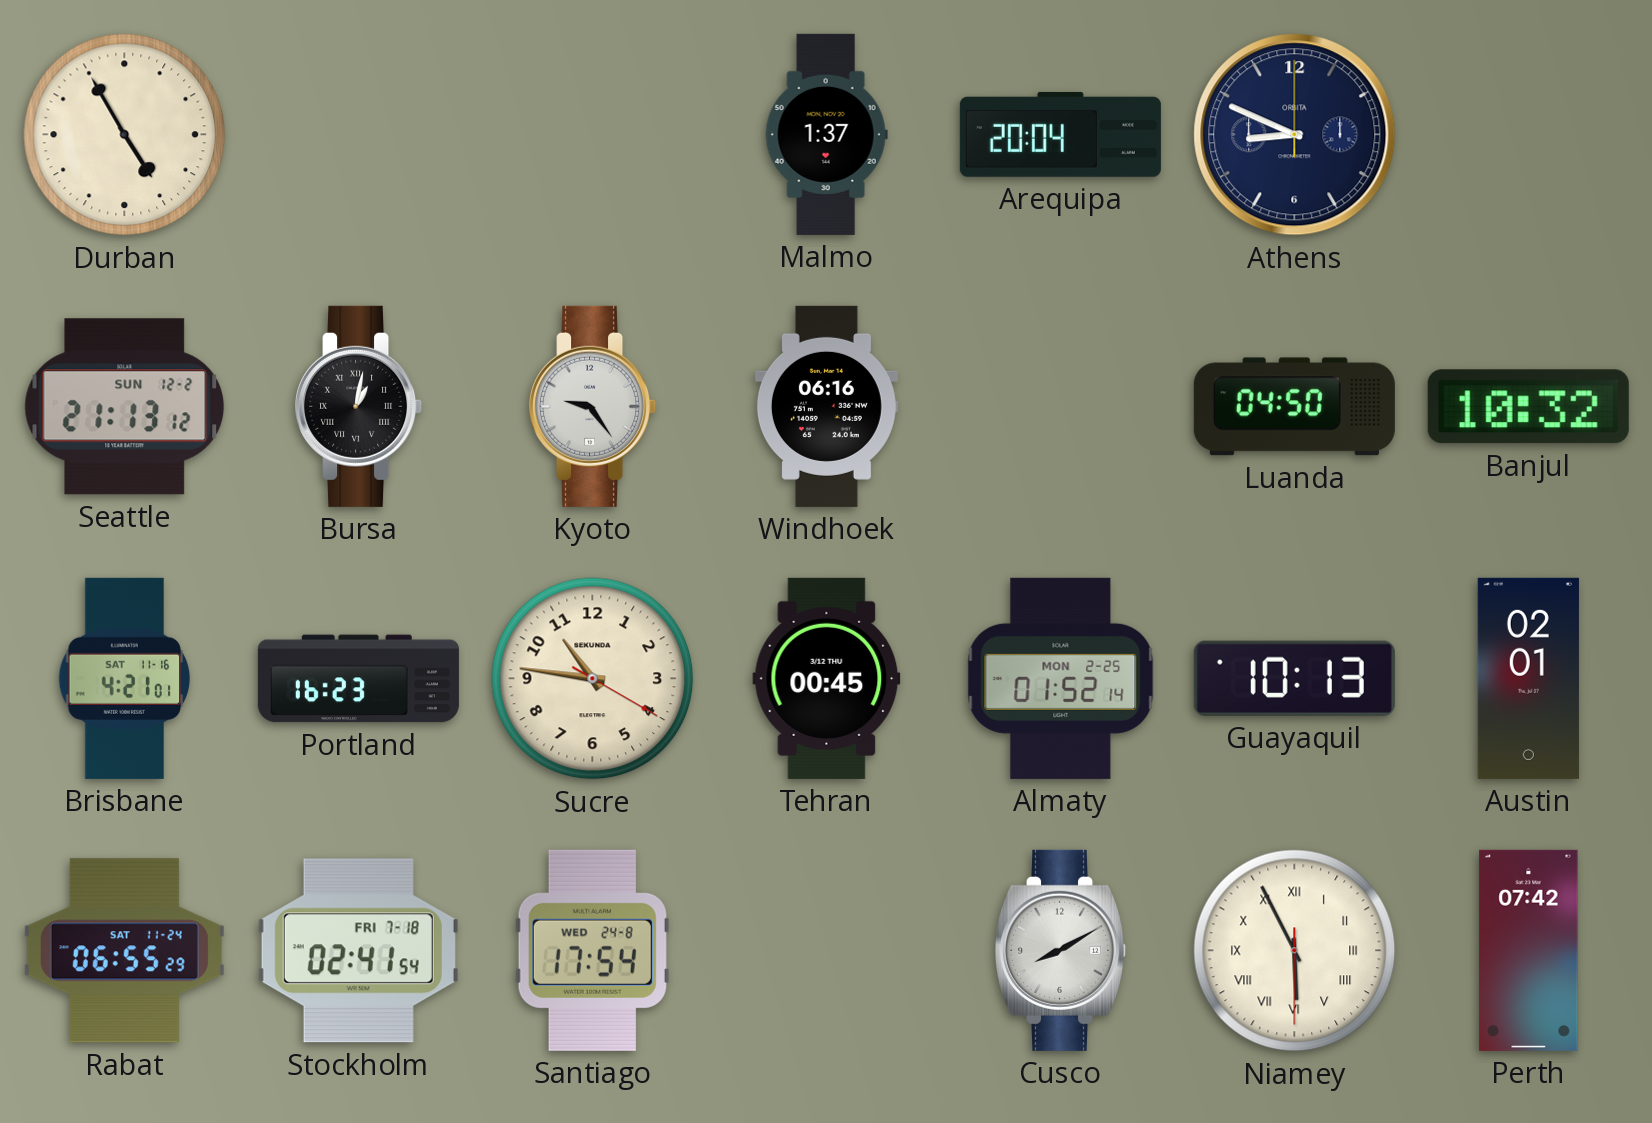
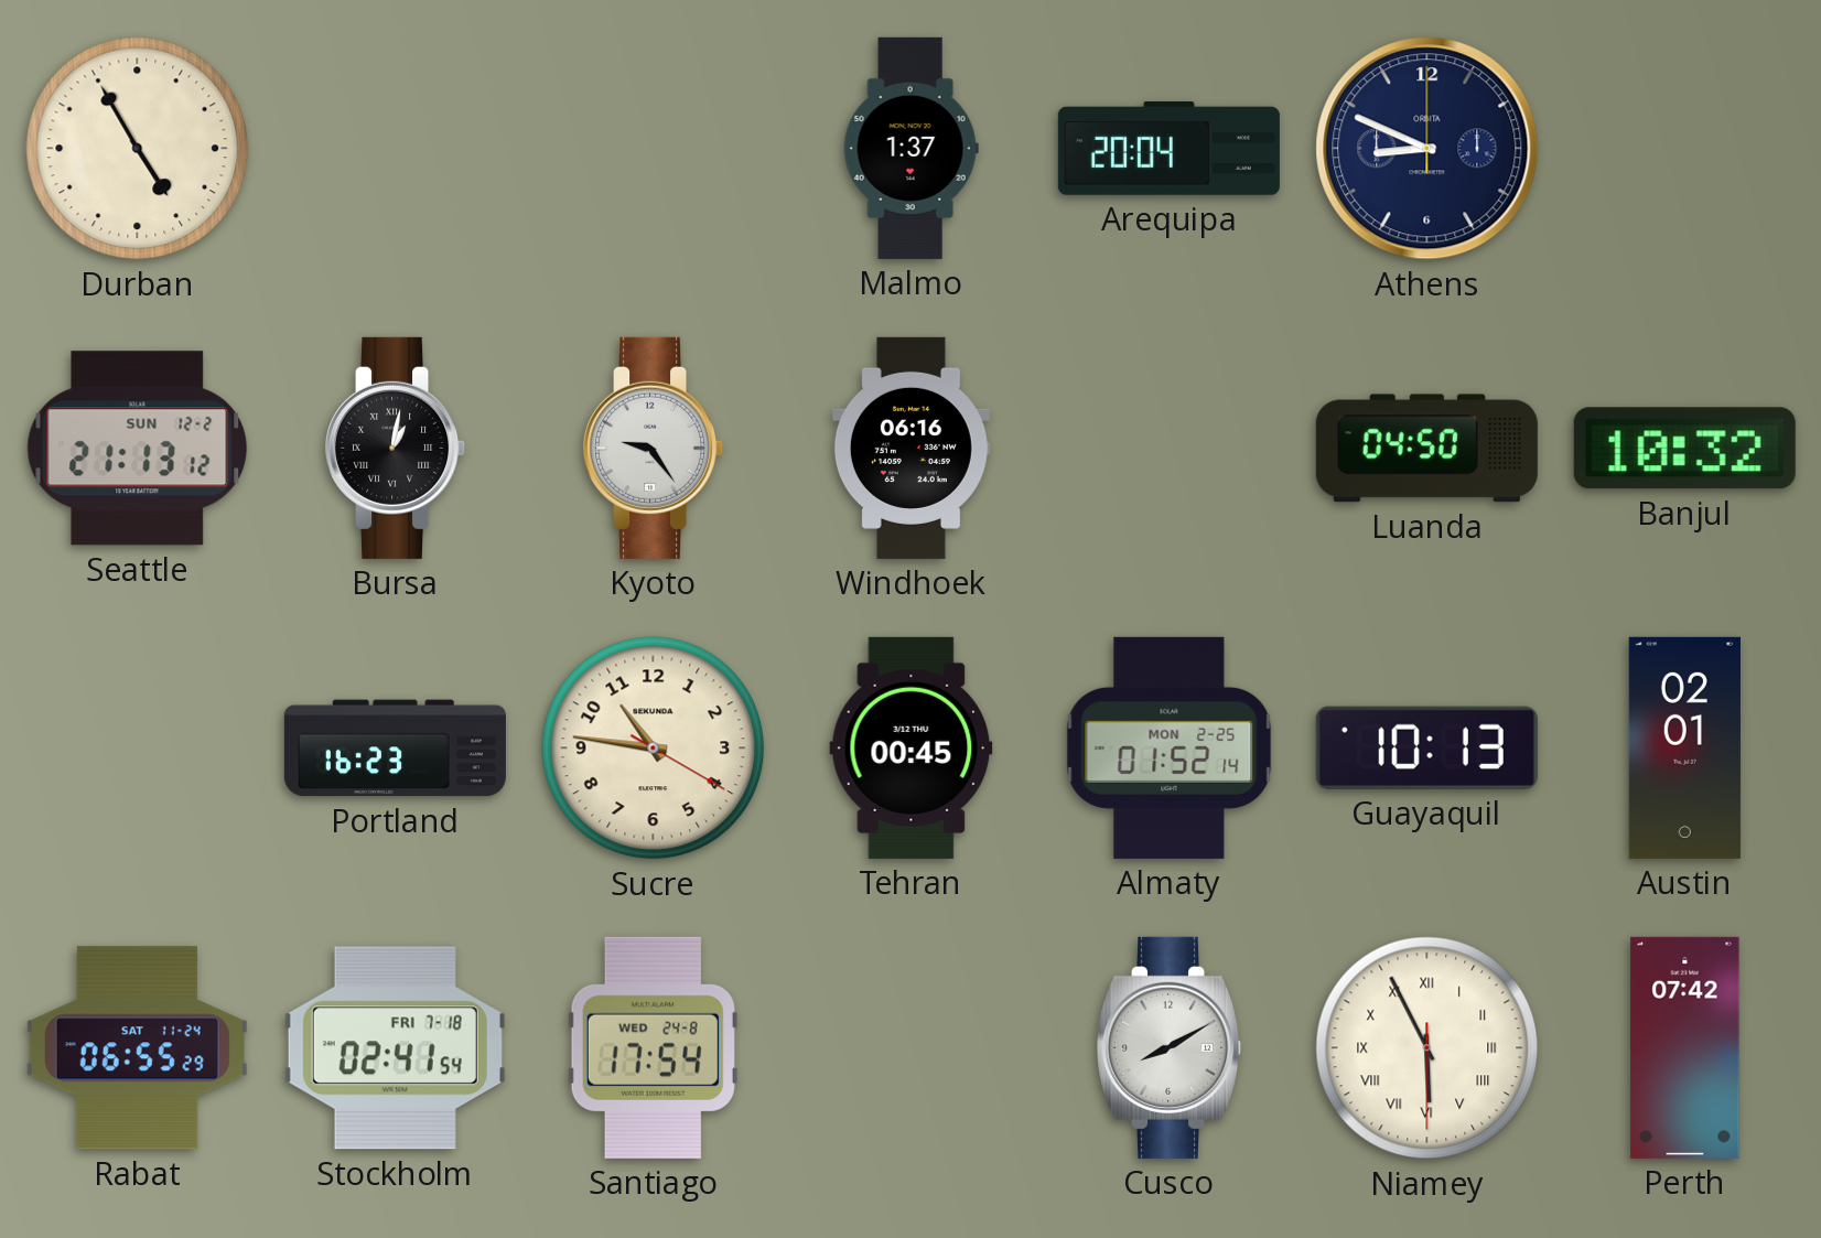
Brisbane: 4:21 -> none
